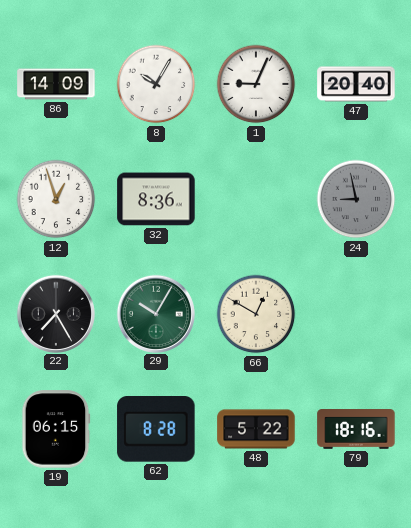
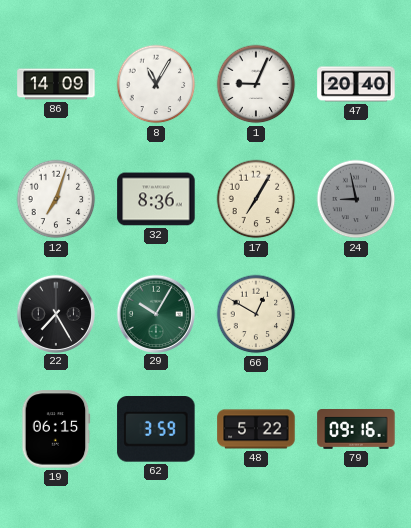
8: 10:05 -> 11:05
12: 12:57 -> 7:03
17: none -> 7:05
62: 8:28 -> 3:59
79: 18:16 -> 09:16
